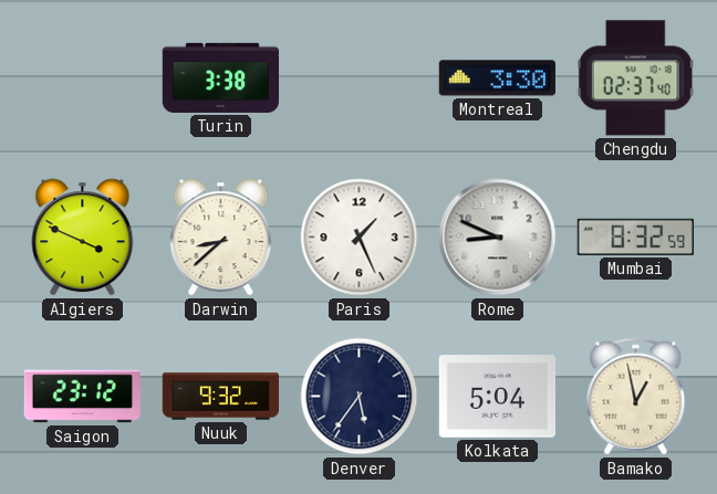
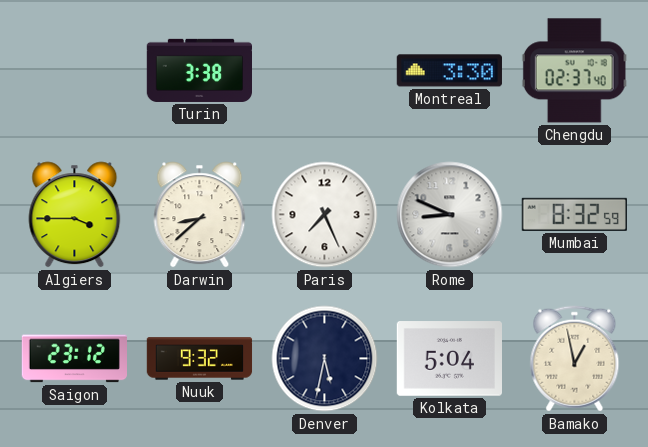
Algiers: 3:49 -> 3:45
Paris: 1:26 -> 7:26
Denver: 5:36 -> 5:32
